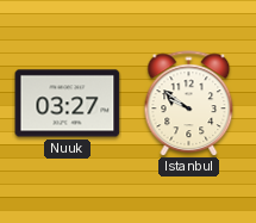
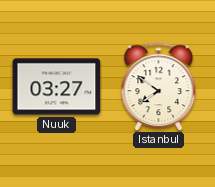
Istanbul: 9:51 -> 7:51
